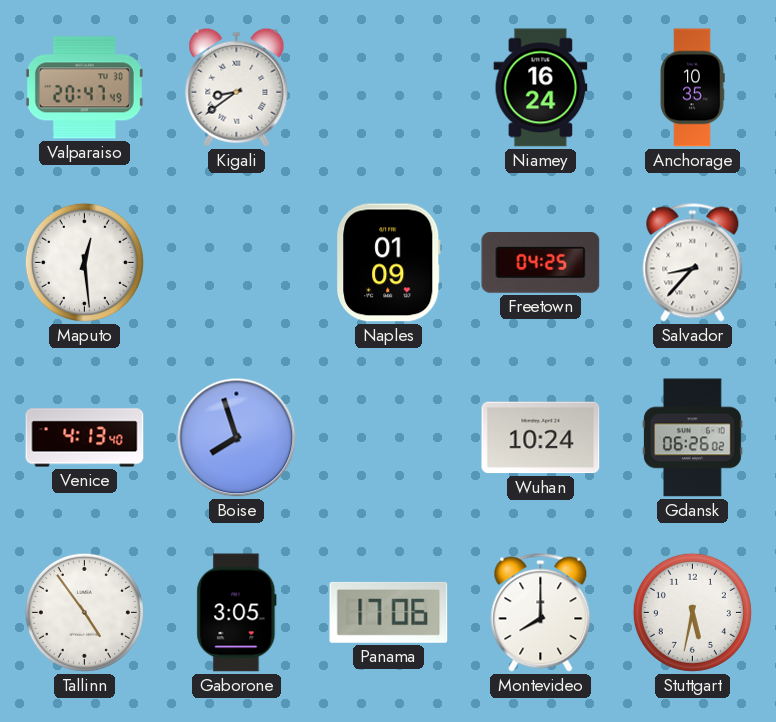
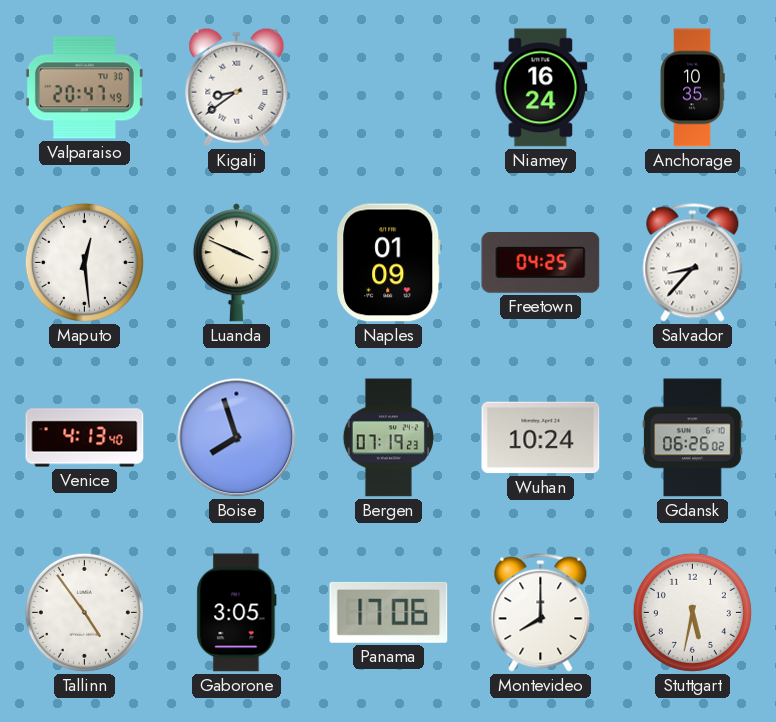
Luanda: none -> 3:49
Bergen: none -> 07:19
